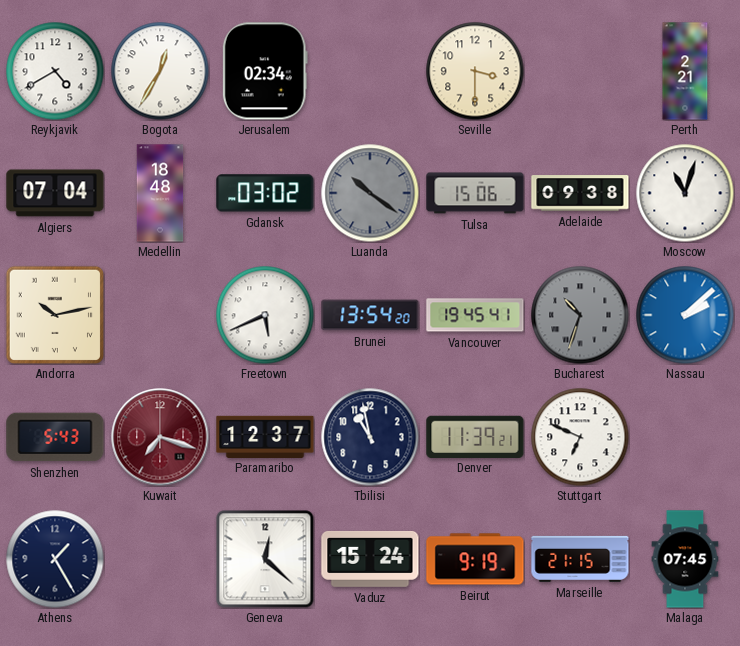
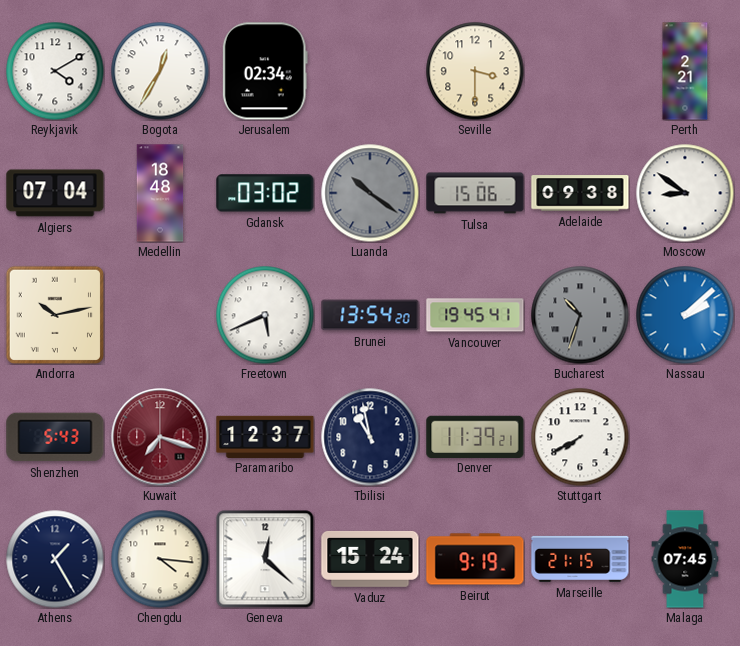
Reykjavik: 4:40 -> 4:10
Moscow: 11:03 -> 8:51
Stuttgart: 6:49 -> 7:40
Chengdu: none -> 4:16
